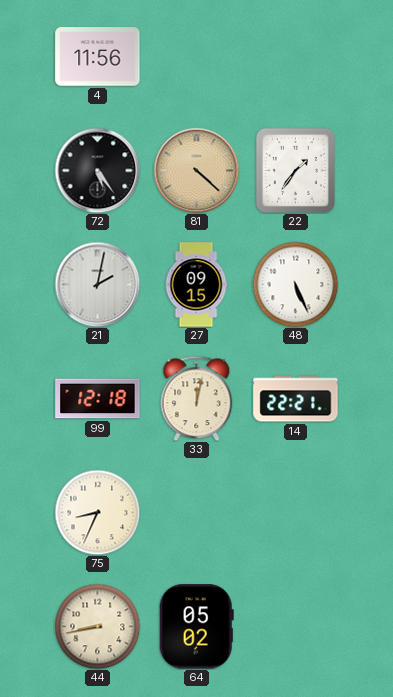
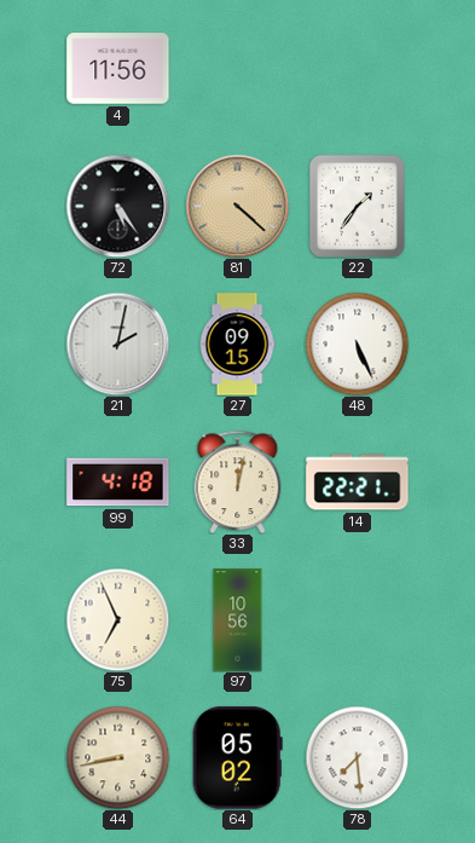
99: 12:18 -> 4:18
75: 8:34 -> 6:56
97: none -> 10:56
78: none -> 7:29
